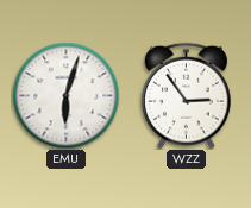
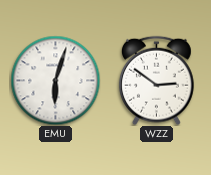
WZZ: 2:54 -> 2:51
